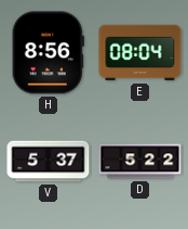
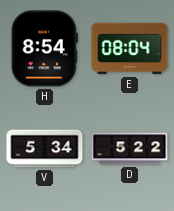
H: 8:56 -> 8:54
V: 5:37 -> 5:34
